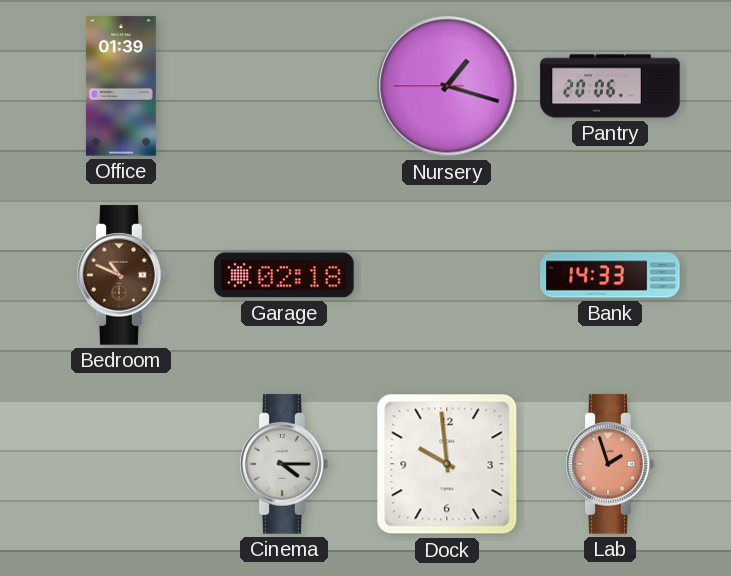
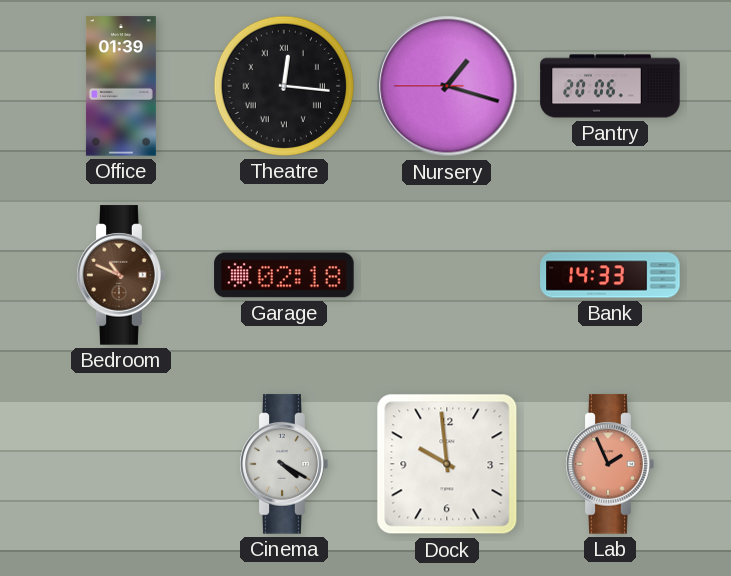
Theatre: none -> 12:16
Cinema: 4:15 -> 4:20
Lab: 1:57 -> 1:56
